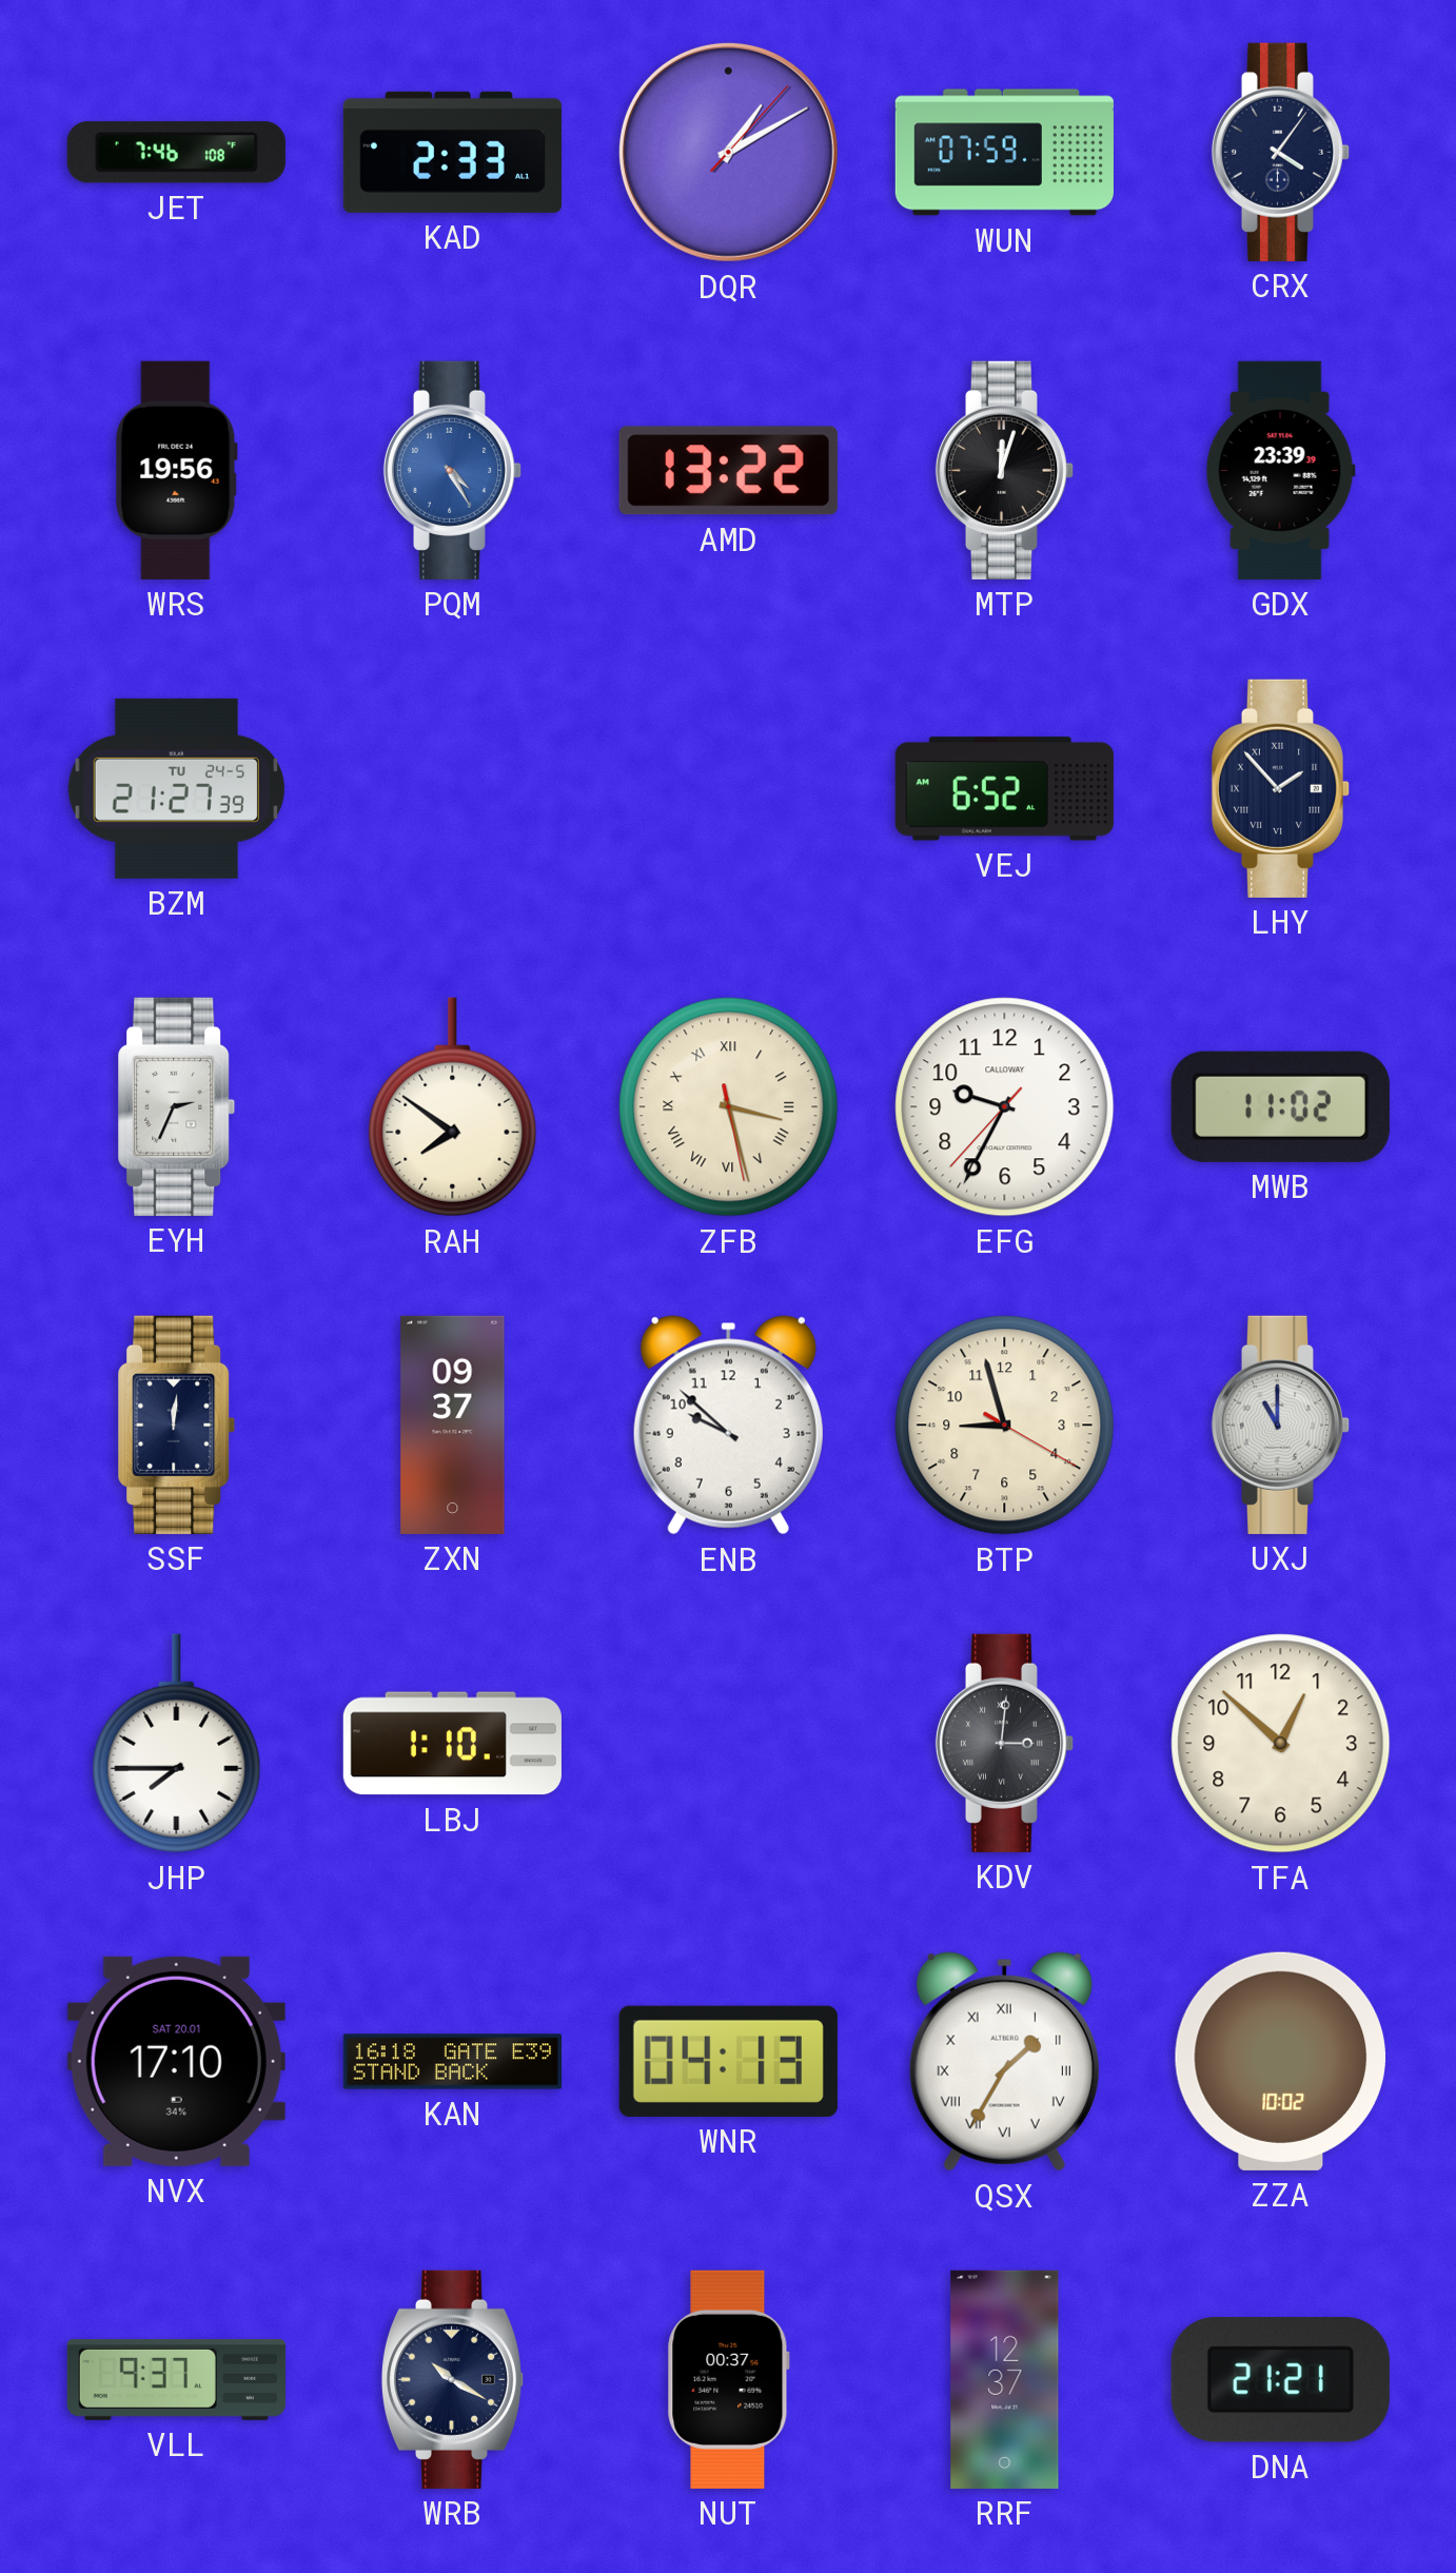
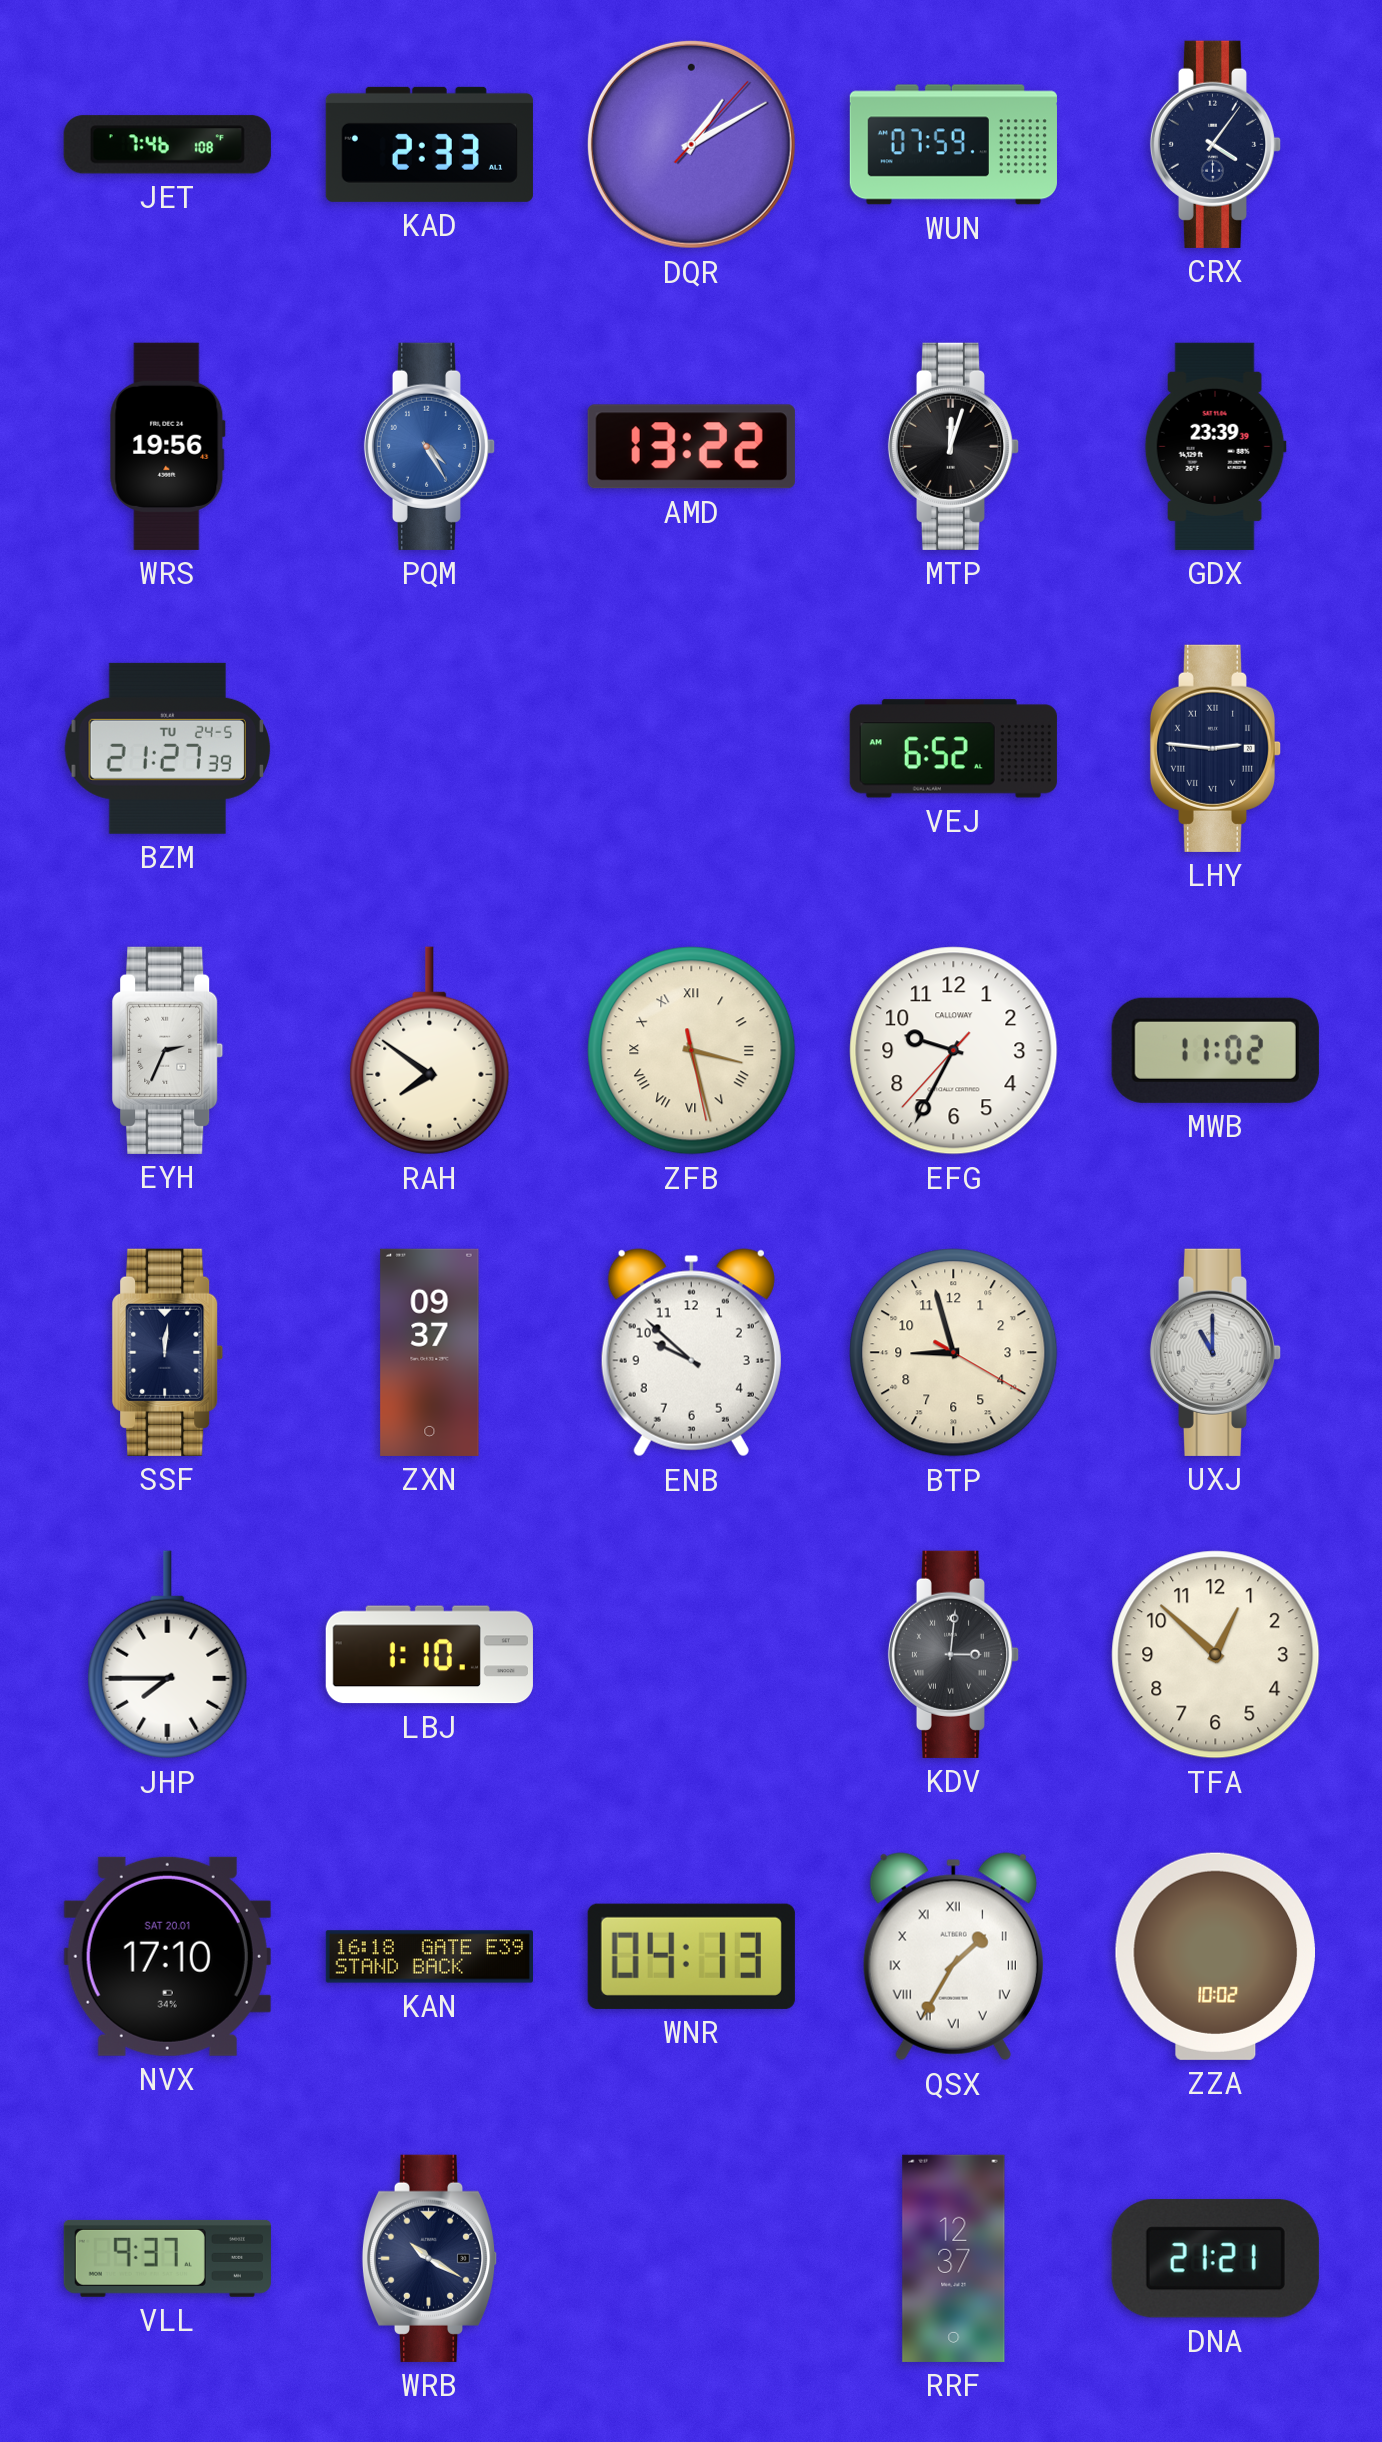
LHY: 1:53 -> 2:46
NUT: 00:37 -> none
